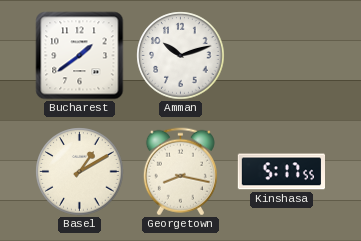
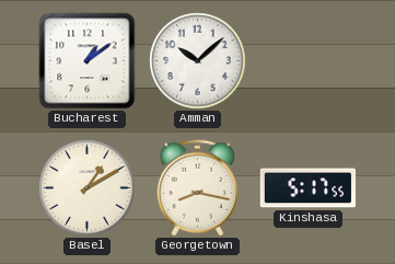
Bucharest: 1:39 -> 1:09
Amman: 10:12 -> 10:08
